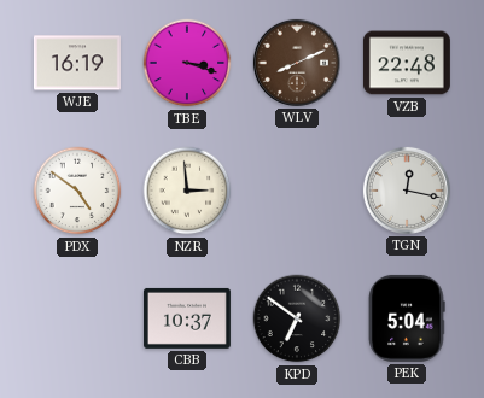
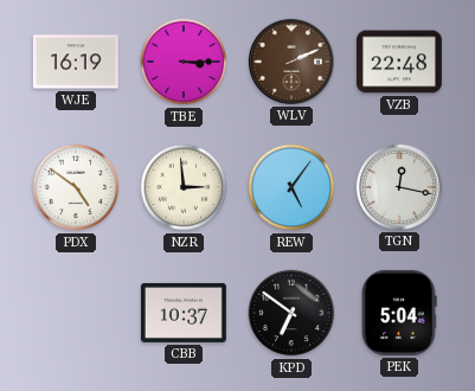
TBE: 3:18 -> 3:15
WLV: 8:11 -> 2:11
REW: none -> 5:06
